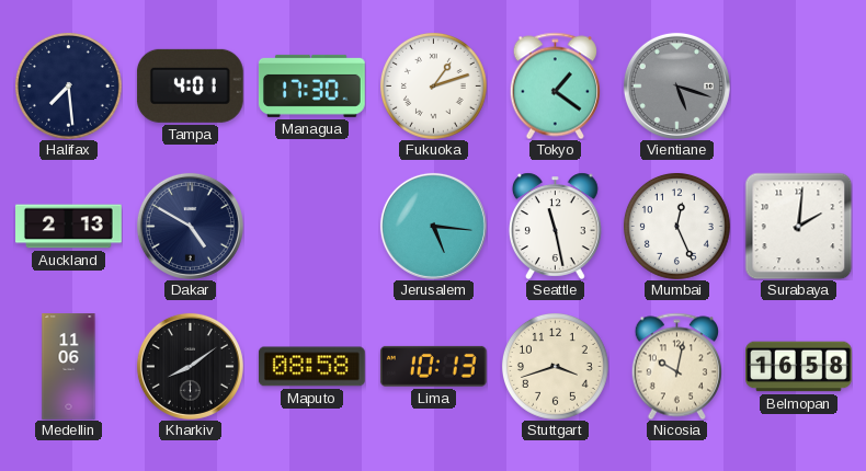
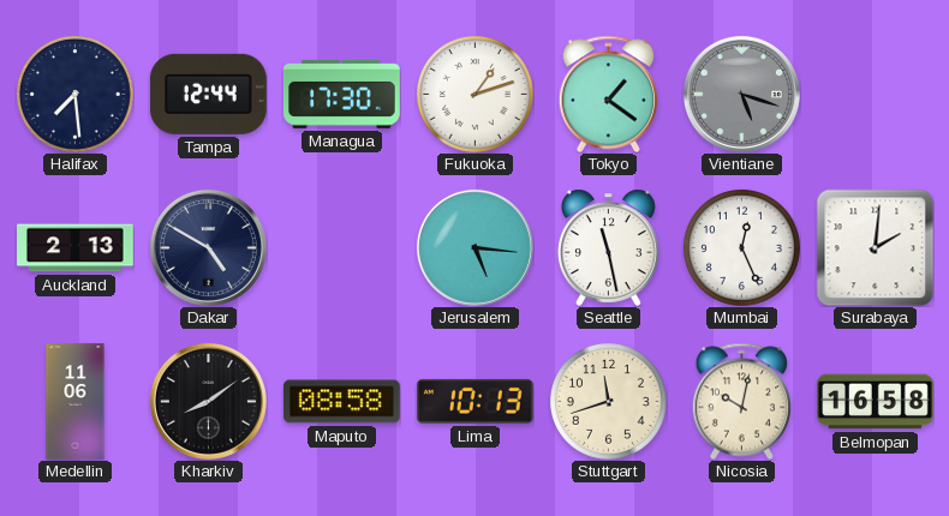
Tampa: 4:01 -> 12:44
Stuttgart: 3:42 -> 11:42
